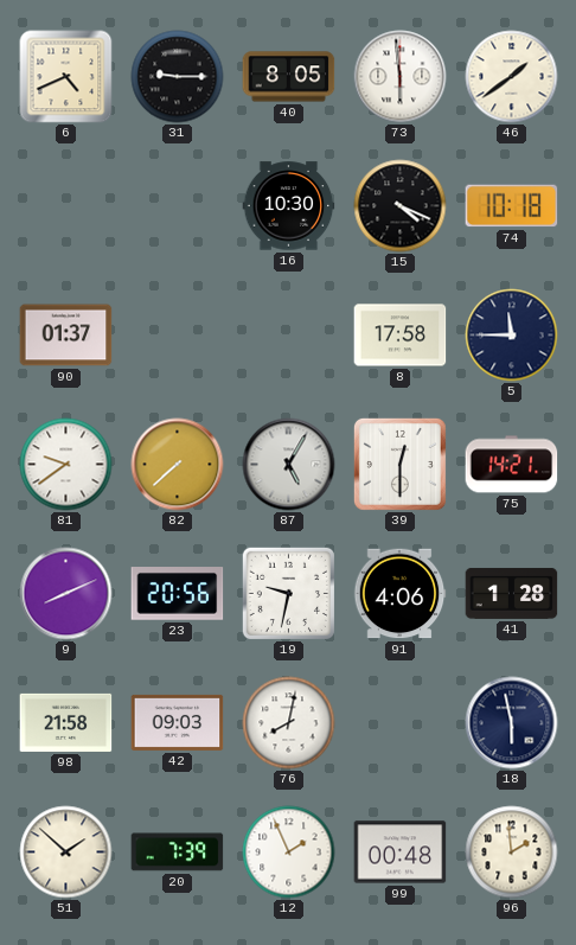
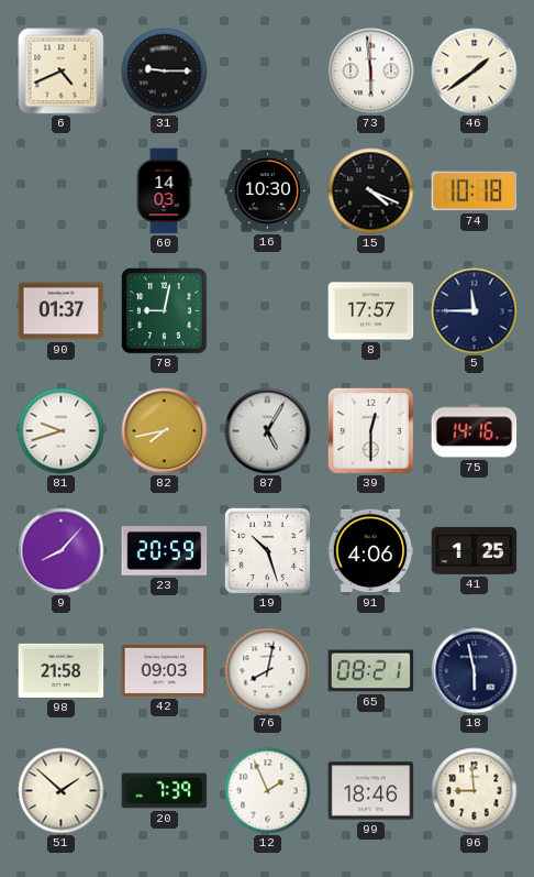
40: 8:05 -> none
60: none -> 14:03
78: none -> 9:02
8: 17:58 -> 17:57
81: 9:39 -> 9:42
82: 7:38 -> 7:43
75: 14:21 -> 14:16
9: 8:11 -> 8:07
23: 20:56 -> 20:59
19: 9:32 -> 10:27
41: 1:28 -> 1:25
65: none -> 08:21
99: 00:48 -> 18:46
96: 1:59 -> 8:59
